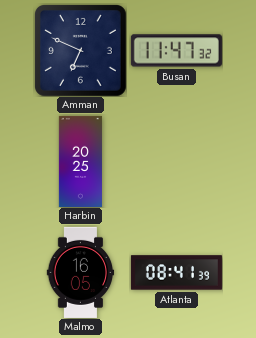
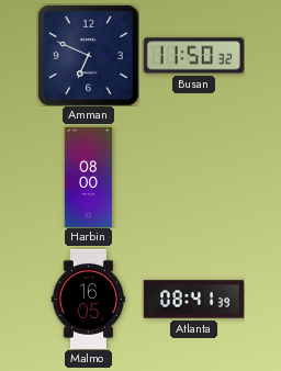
Busan: 11:47 -> 11:50
Harbin: 20:25 -> 08:00
